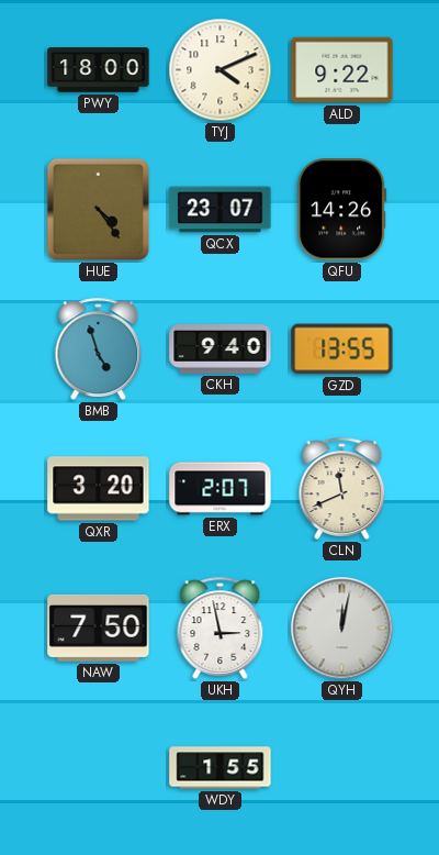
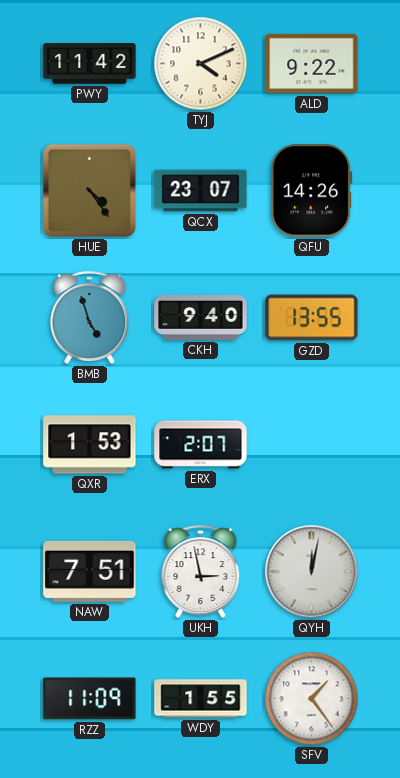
PWY: 18:00 -> 11:42
QXR: 3:20 -> 1:53
CLN: 11:41 -> none
NAW: 7:50 -> 7:51
RZZ: none -> 11:09
SFV: none -> 1:24
